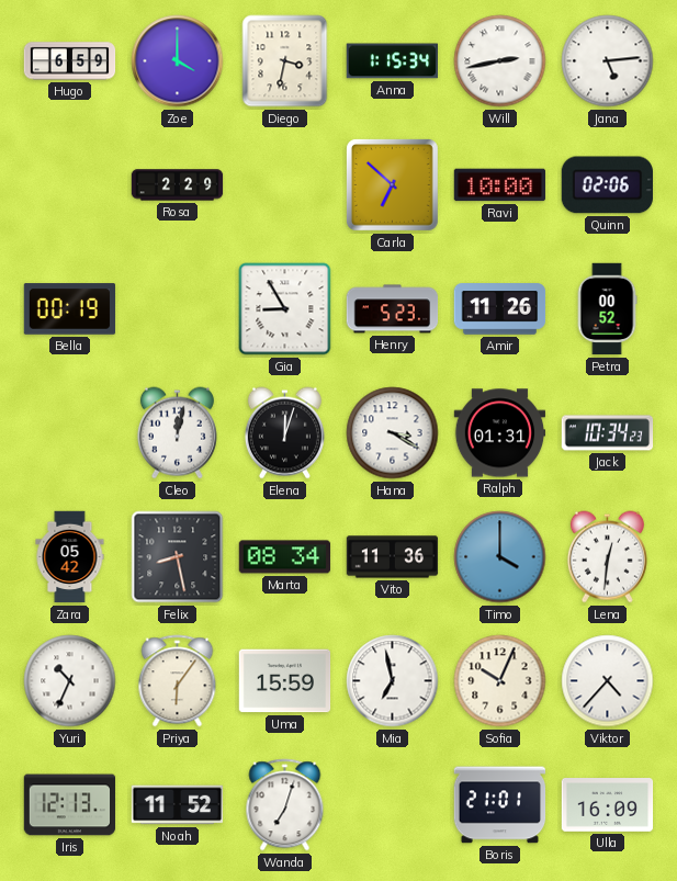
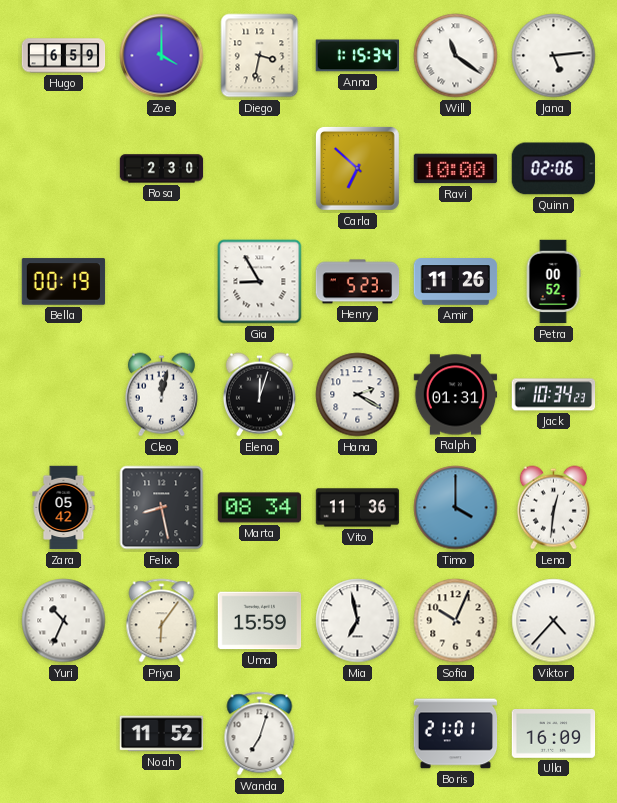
Will: 2:43 -> 11:21
Rosa: 2:29 -> 2:30
Hana: 3:20 -> 2:20
Iris: 12:13 -> none
